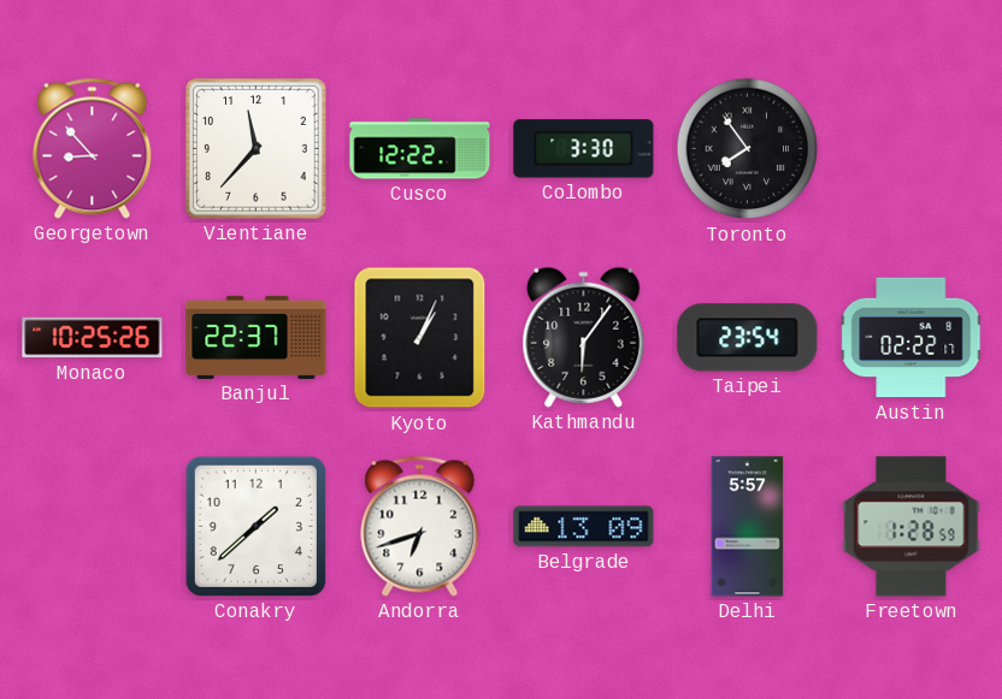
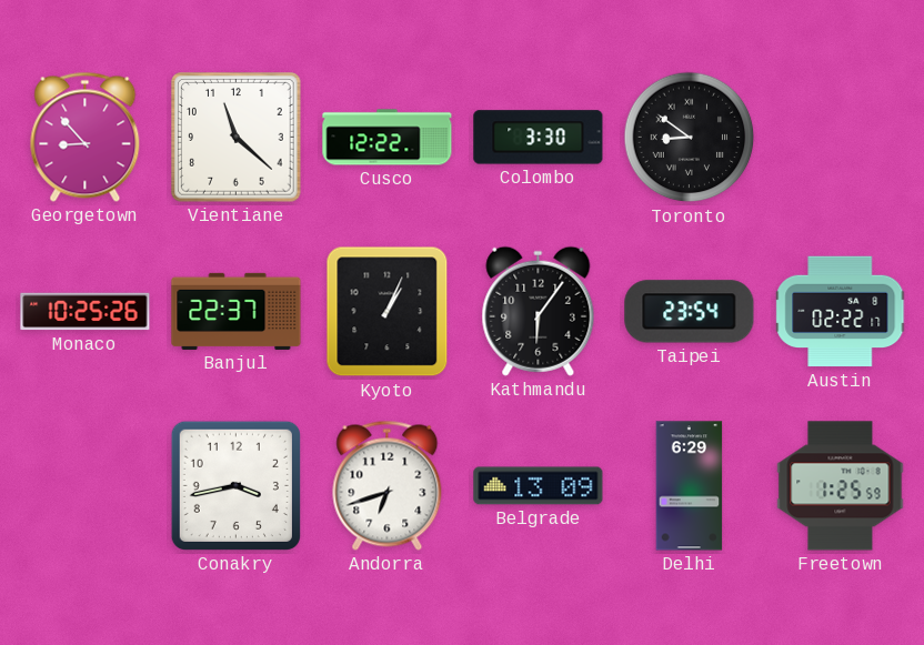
Vientiane: 11:37 -> 11:22
Toronto: 7:54 -> 8:51
Conakry: 1:38 -> 3:43
Delhi: 5:57 -> 6:29
Freetown: 1:28 -> 1:25
